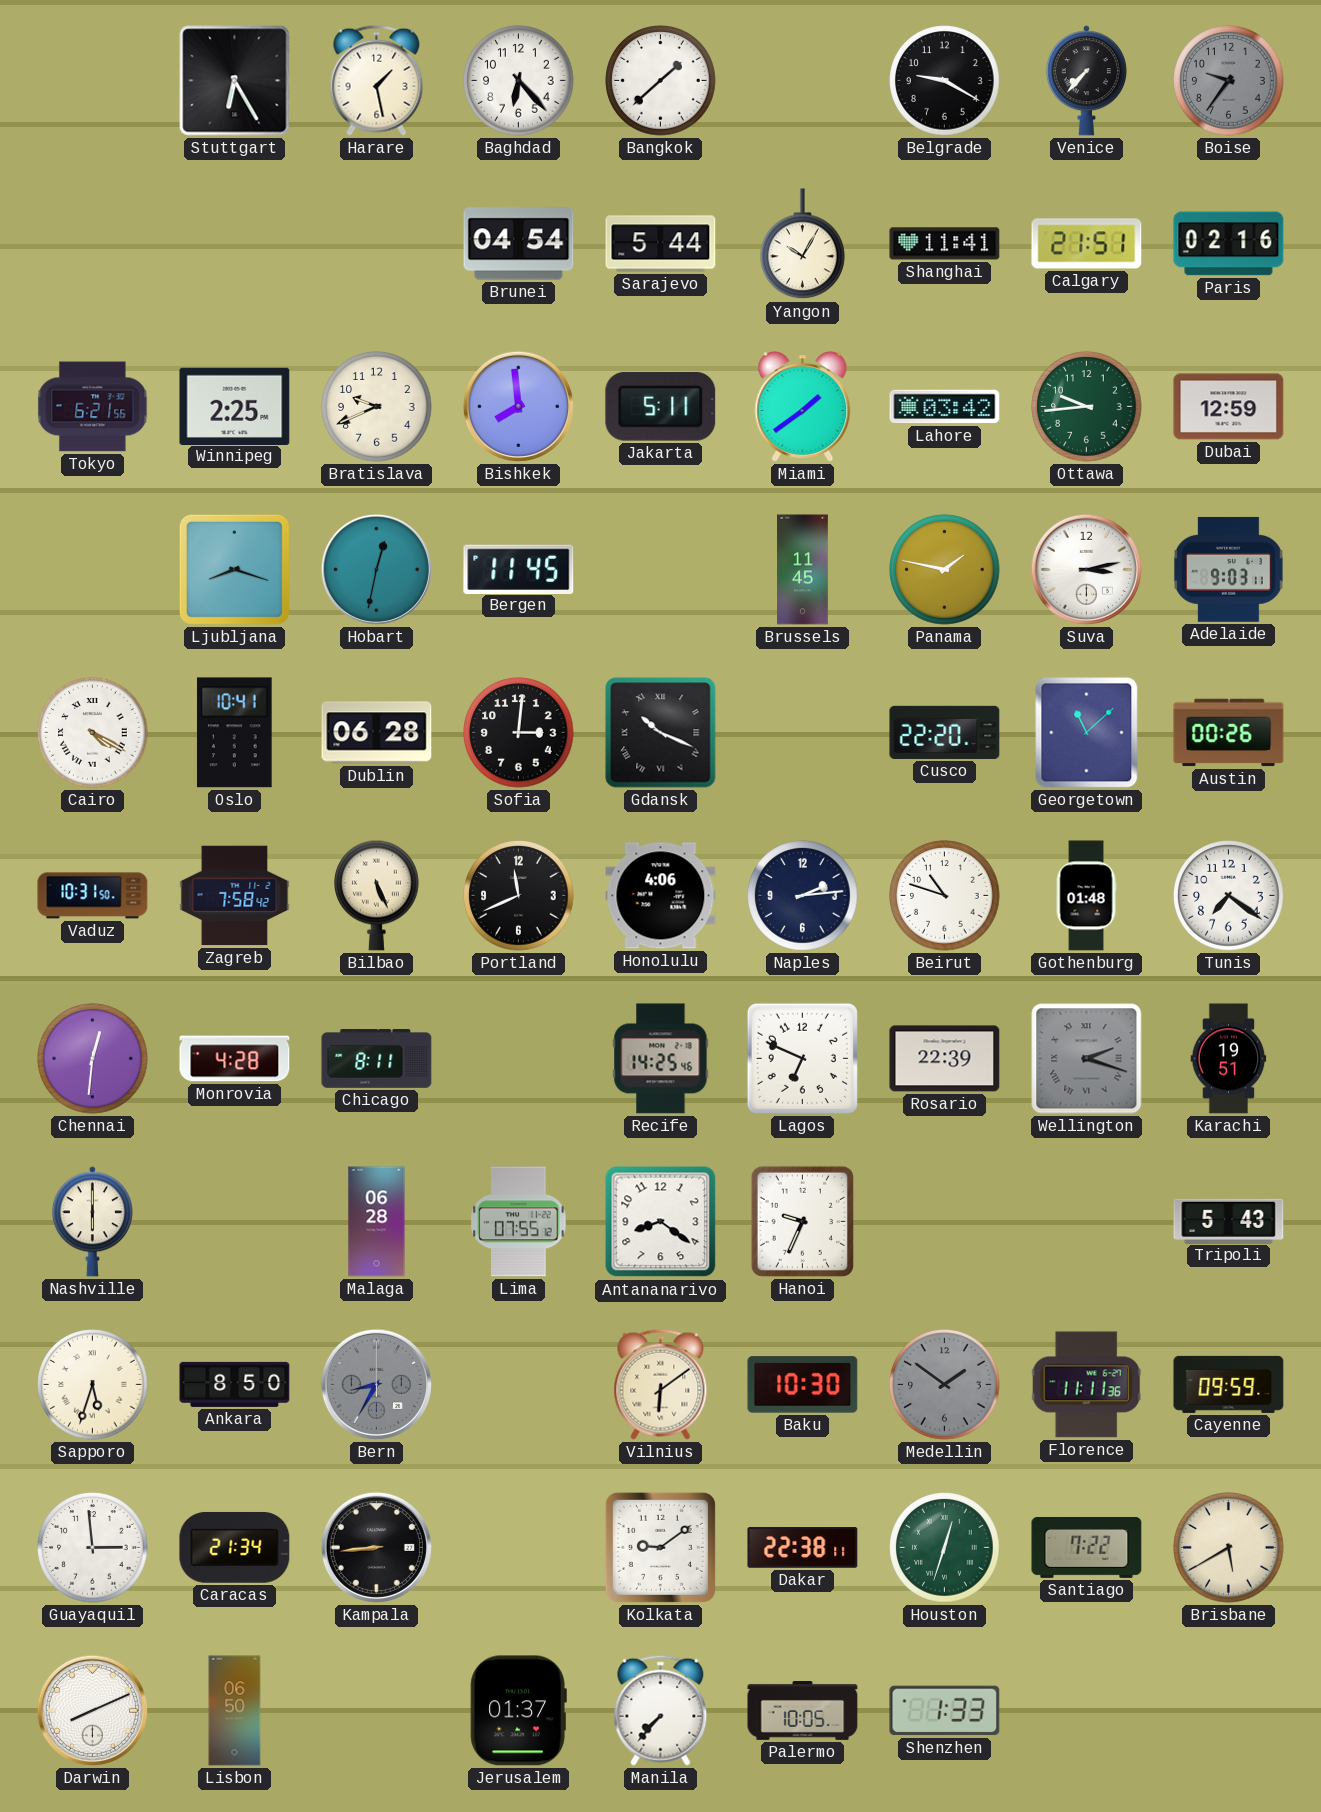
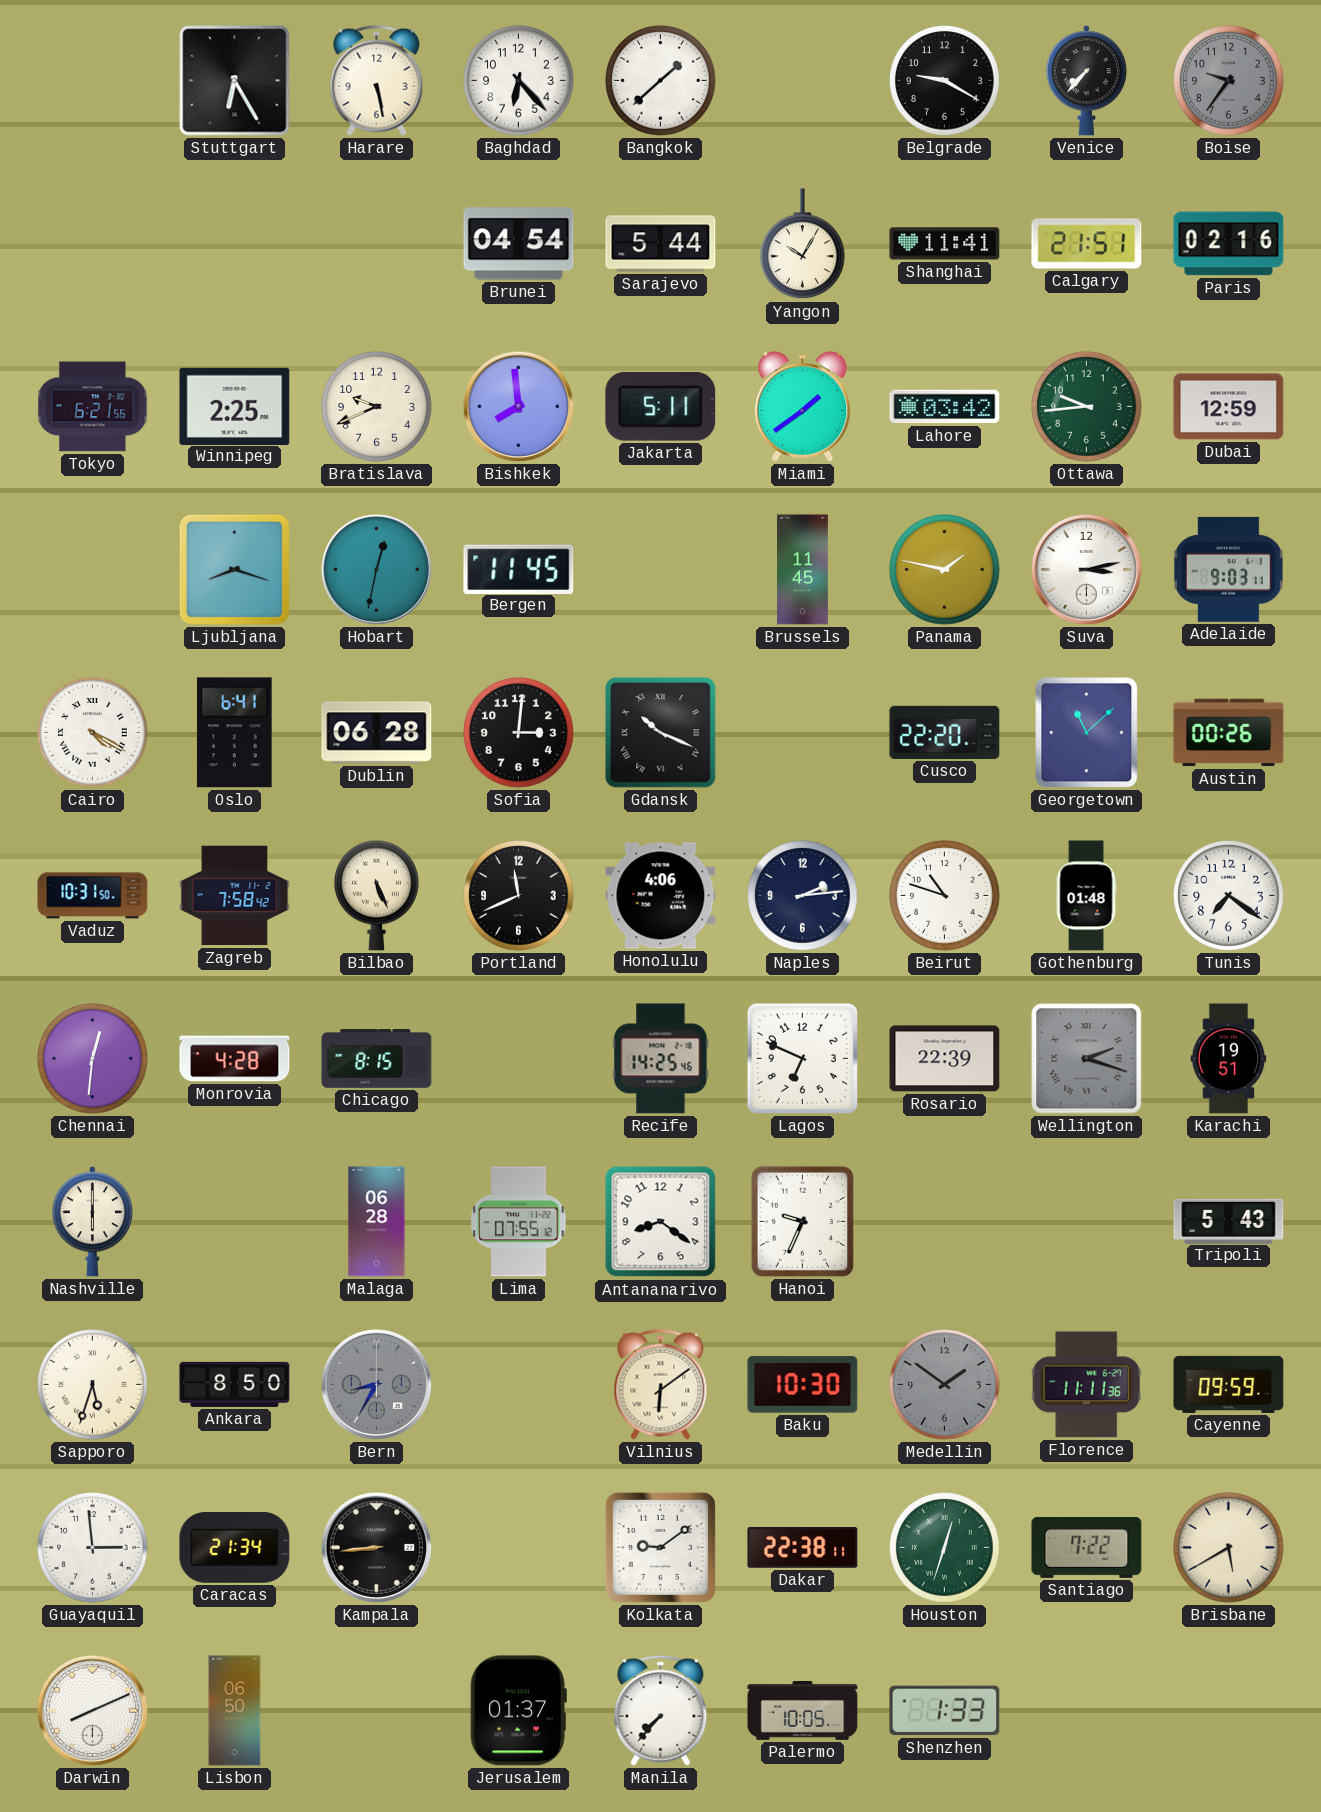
Harare: 1:28 -> 5:28
Oslo: 10:41 -> 6:41
Chicago: 8:11 -> 8:15
